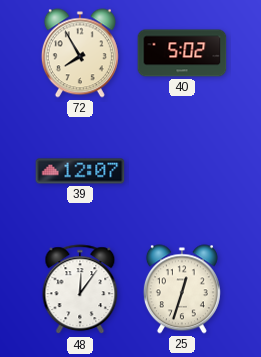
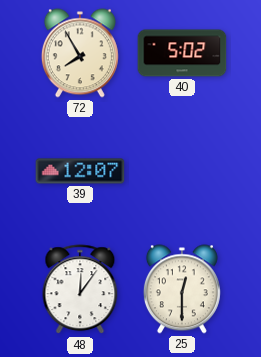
25: 12:33 -> 12:30
